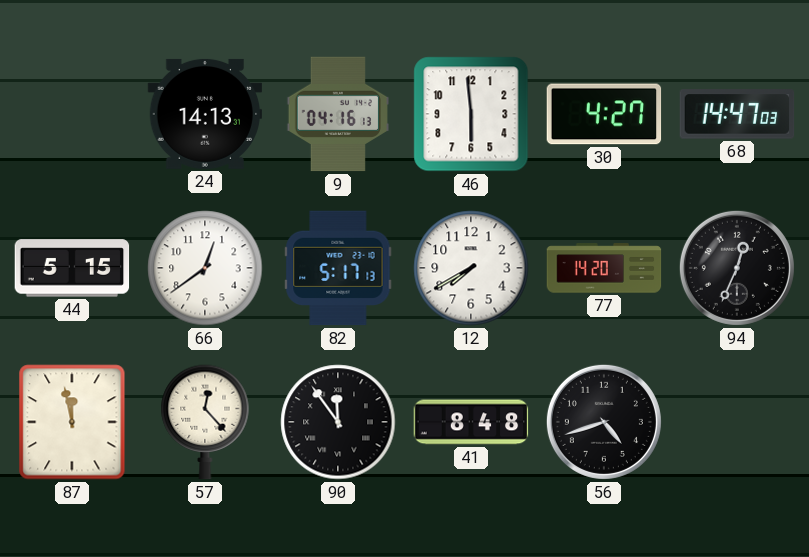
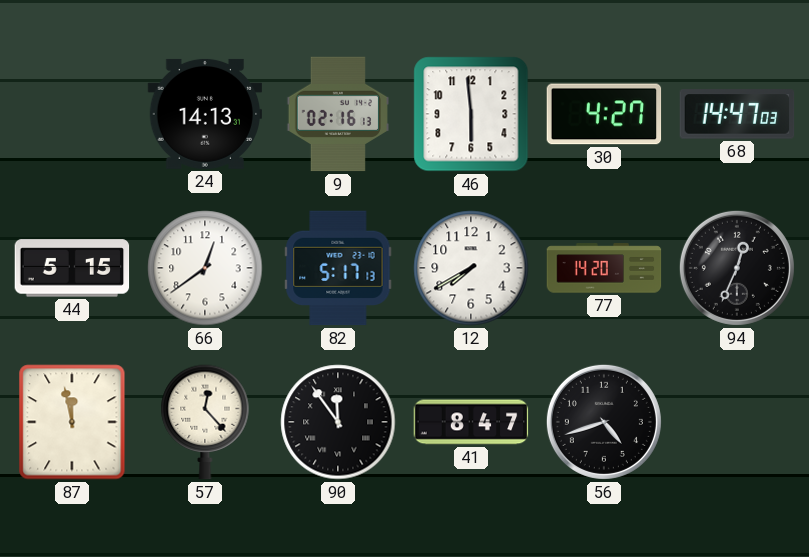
9: 04:16 -> 02:16
41: 8:48 -> 8:47
